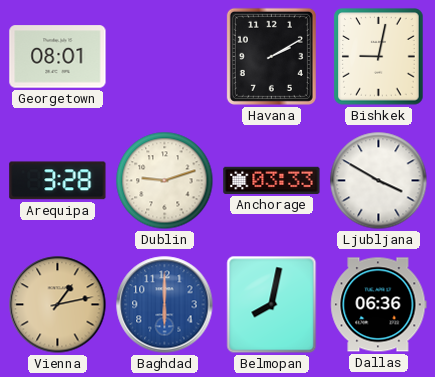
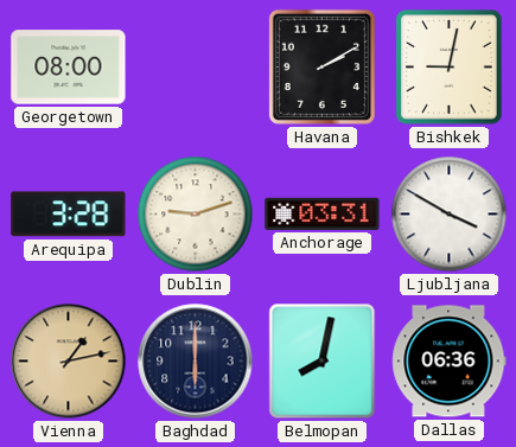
Georgetown: 08:01 -> 08:00
Anchorage: 03:33 -> 03:31
Baghdad dial: blue -> navy
